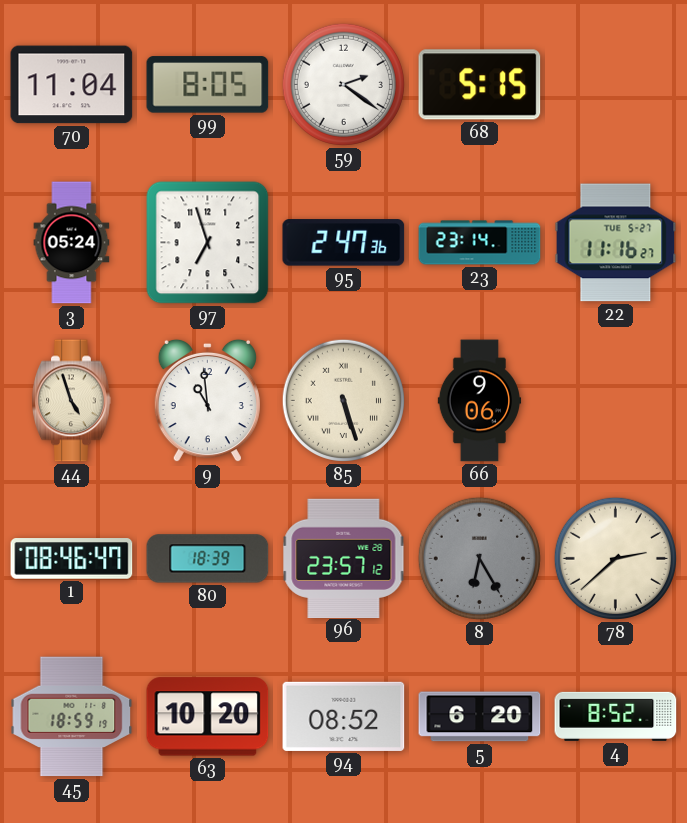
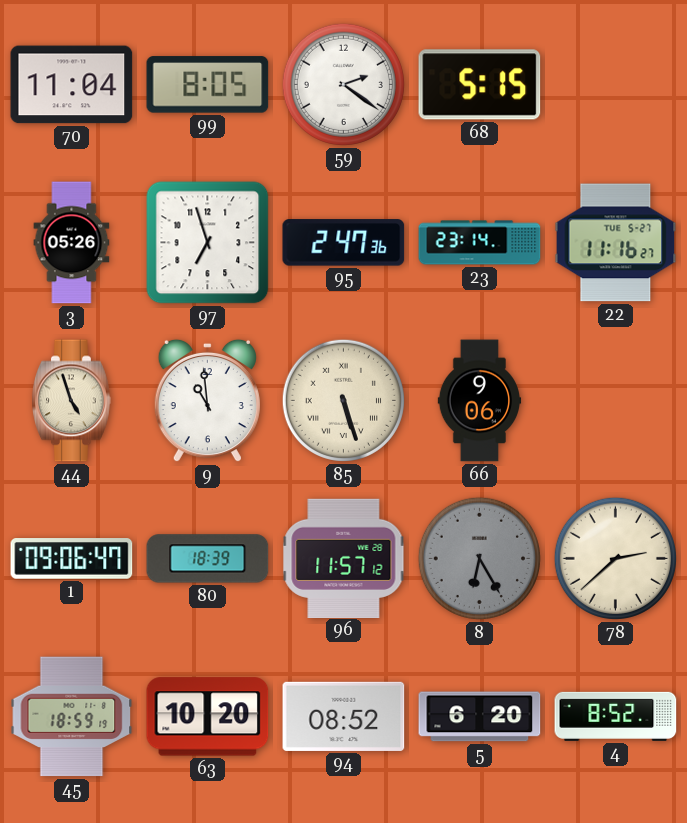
3: 05:24 -> 05:26
1: 08:46 -> 09:06
96: 23:57 -> 11:57
